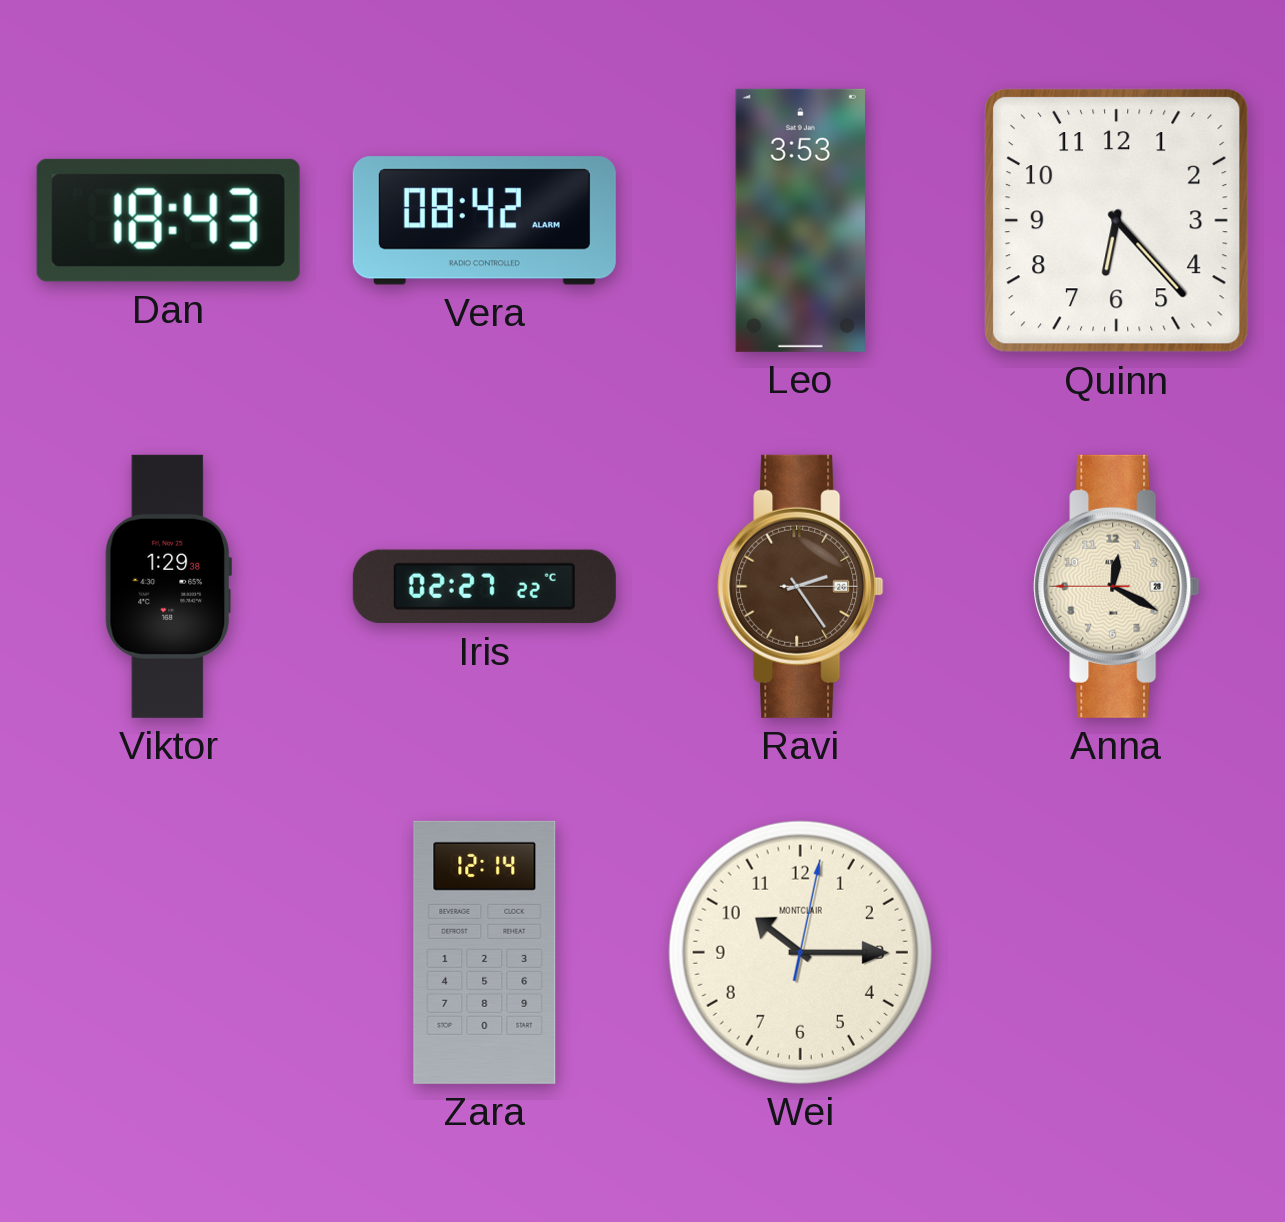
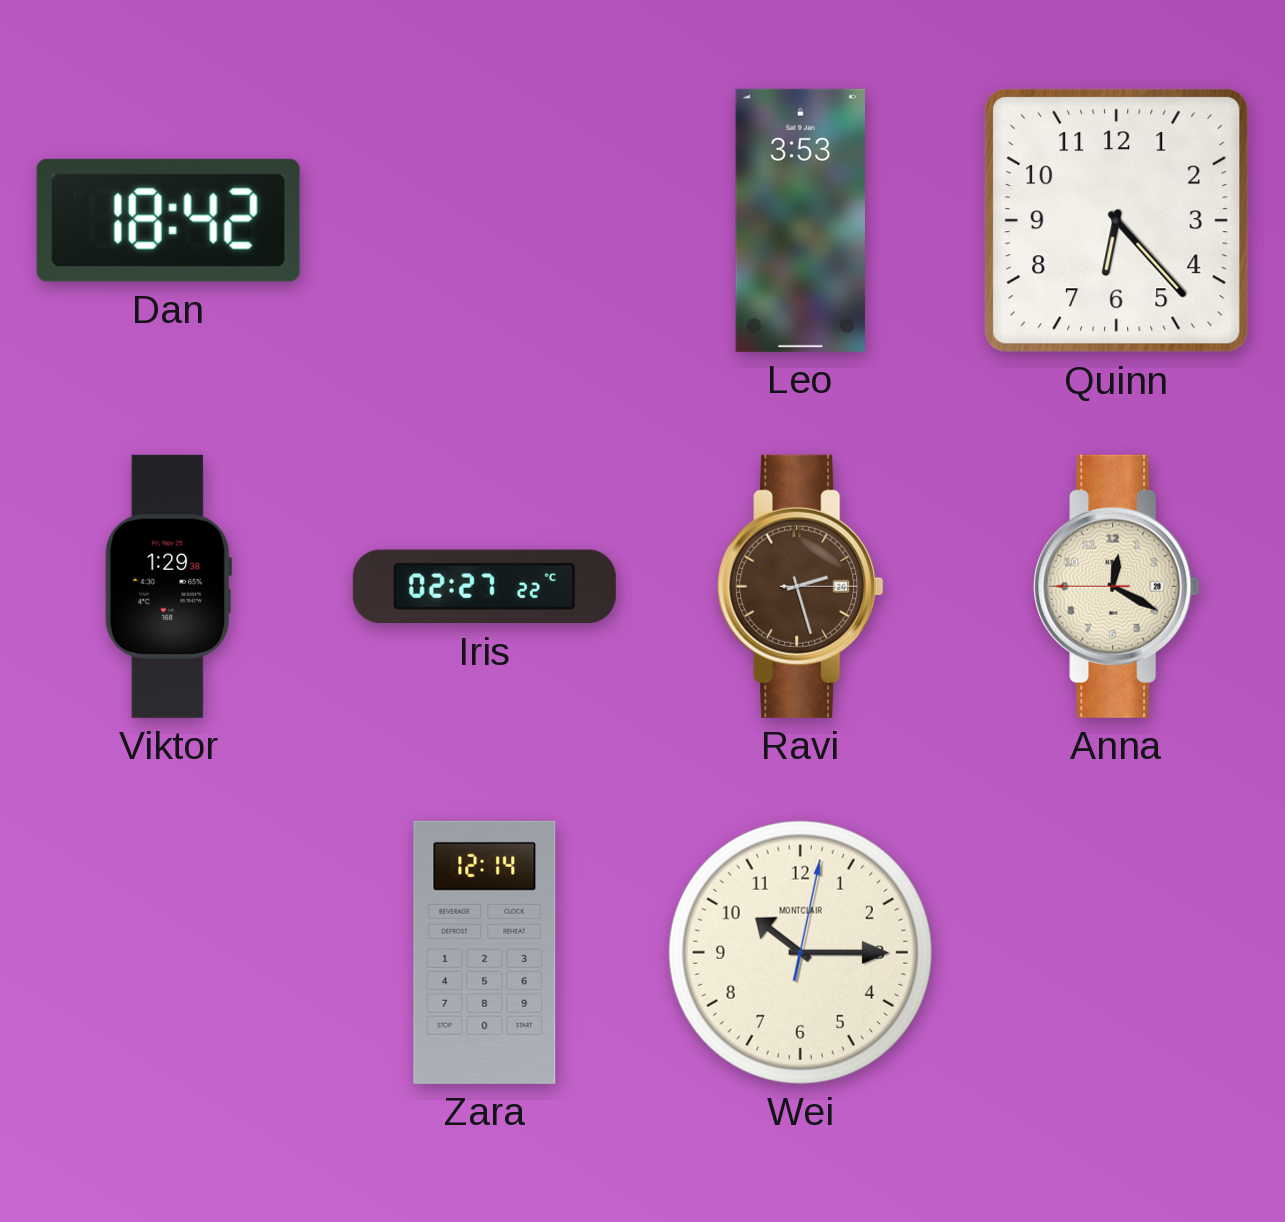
Dan: 18:43 -> 18:42
Vera: 08:42 -> none
Ravi: 2:24 -> 2:27
